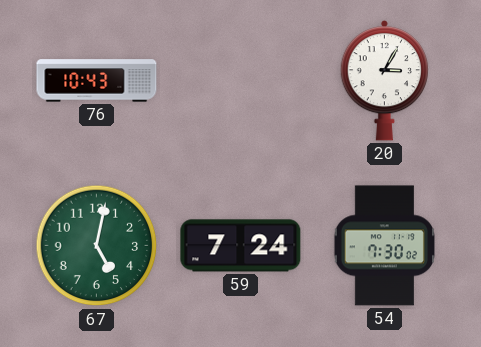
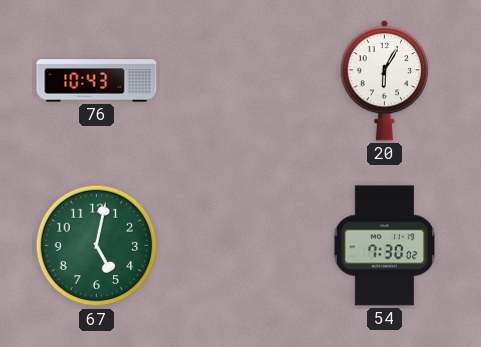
20: 3:05 -> 6:05
59: 7:24 -> none
